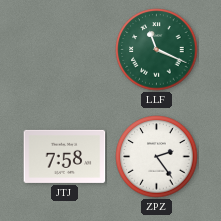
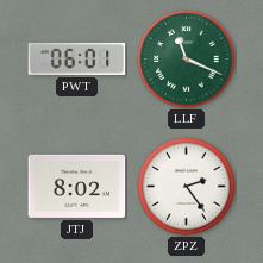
PWT: none -> 06:01
JTJ: 7:58 -> 8:02
